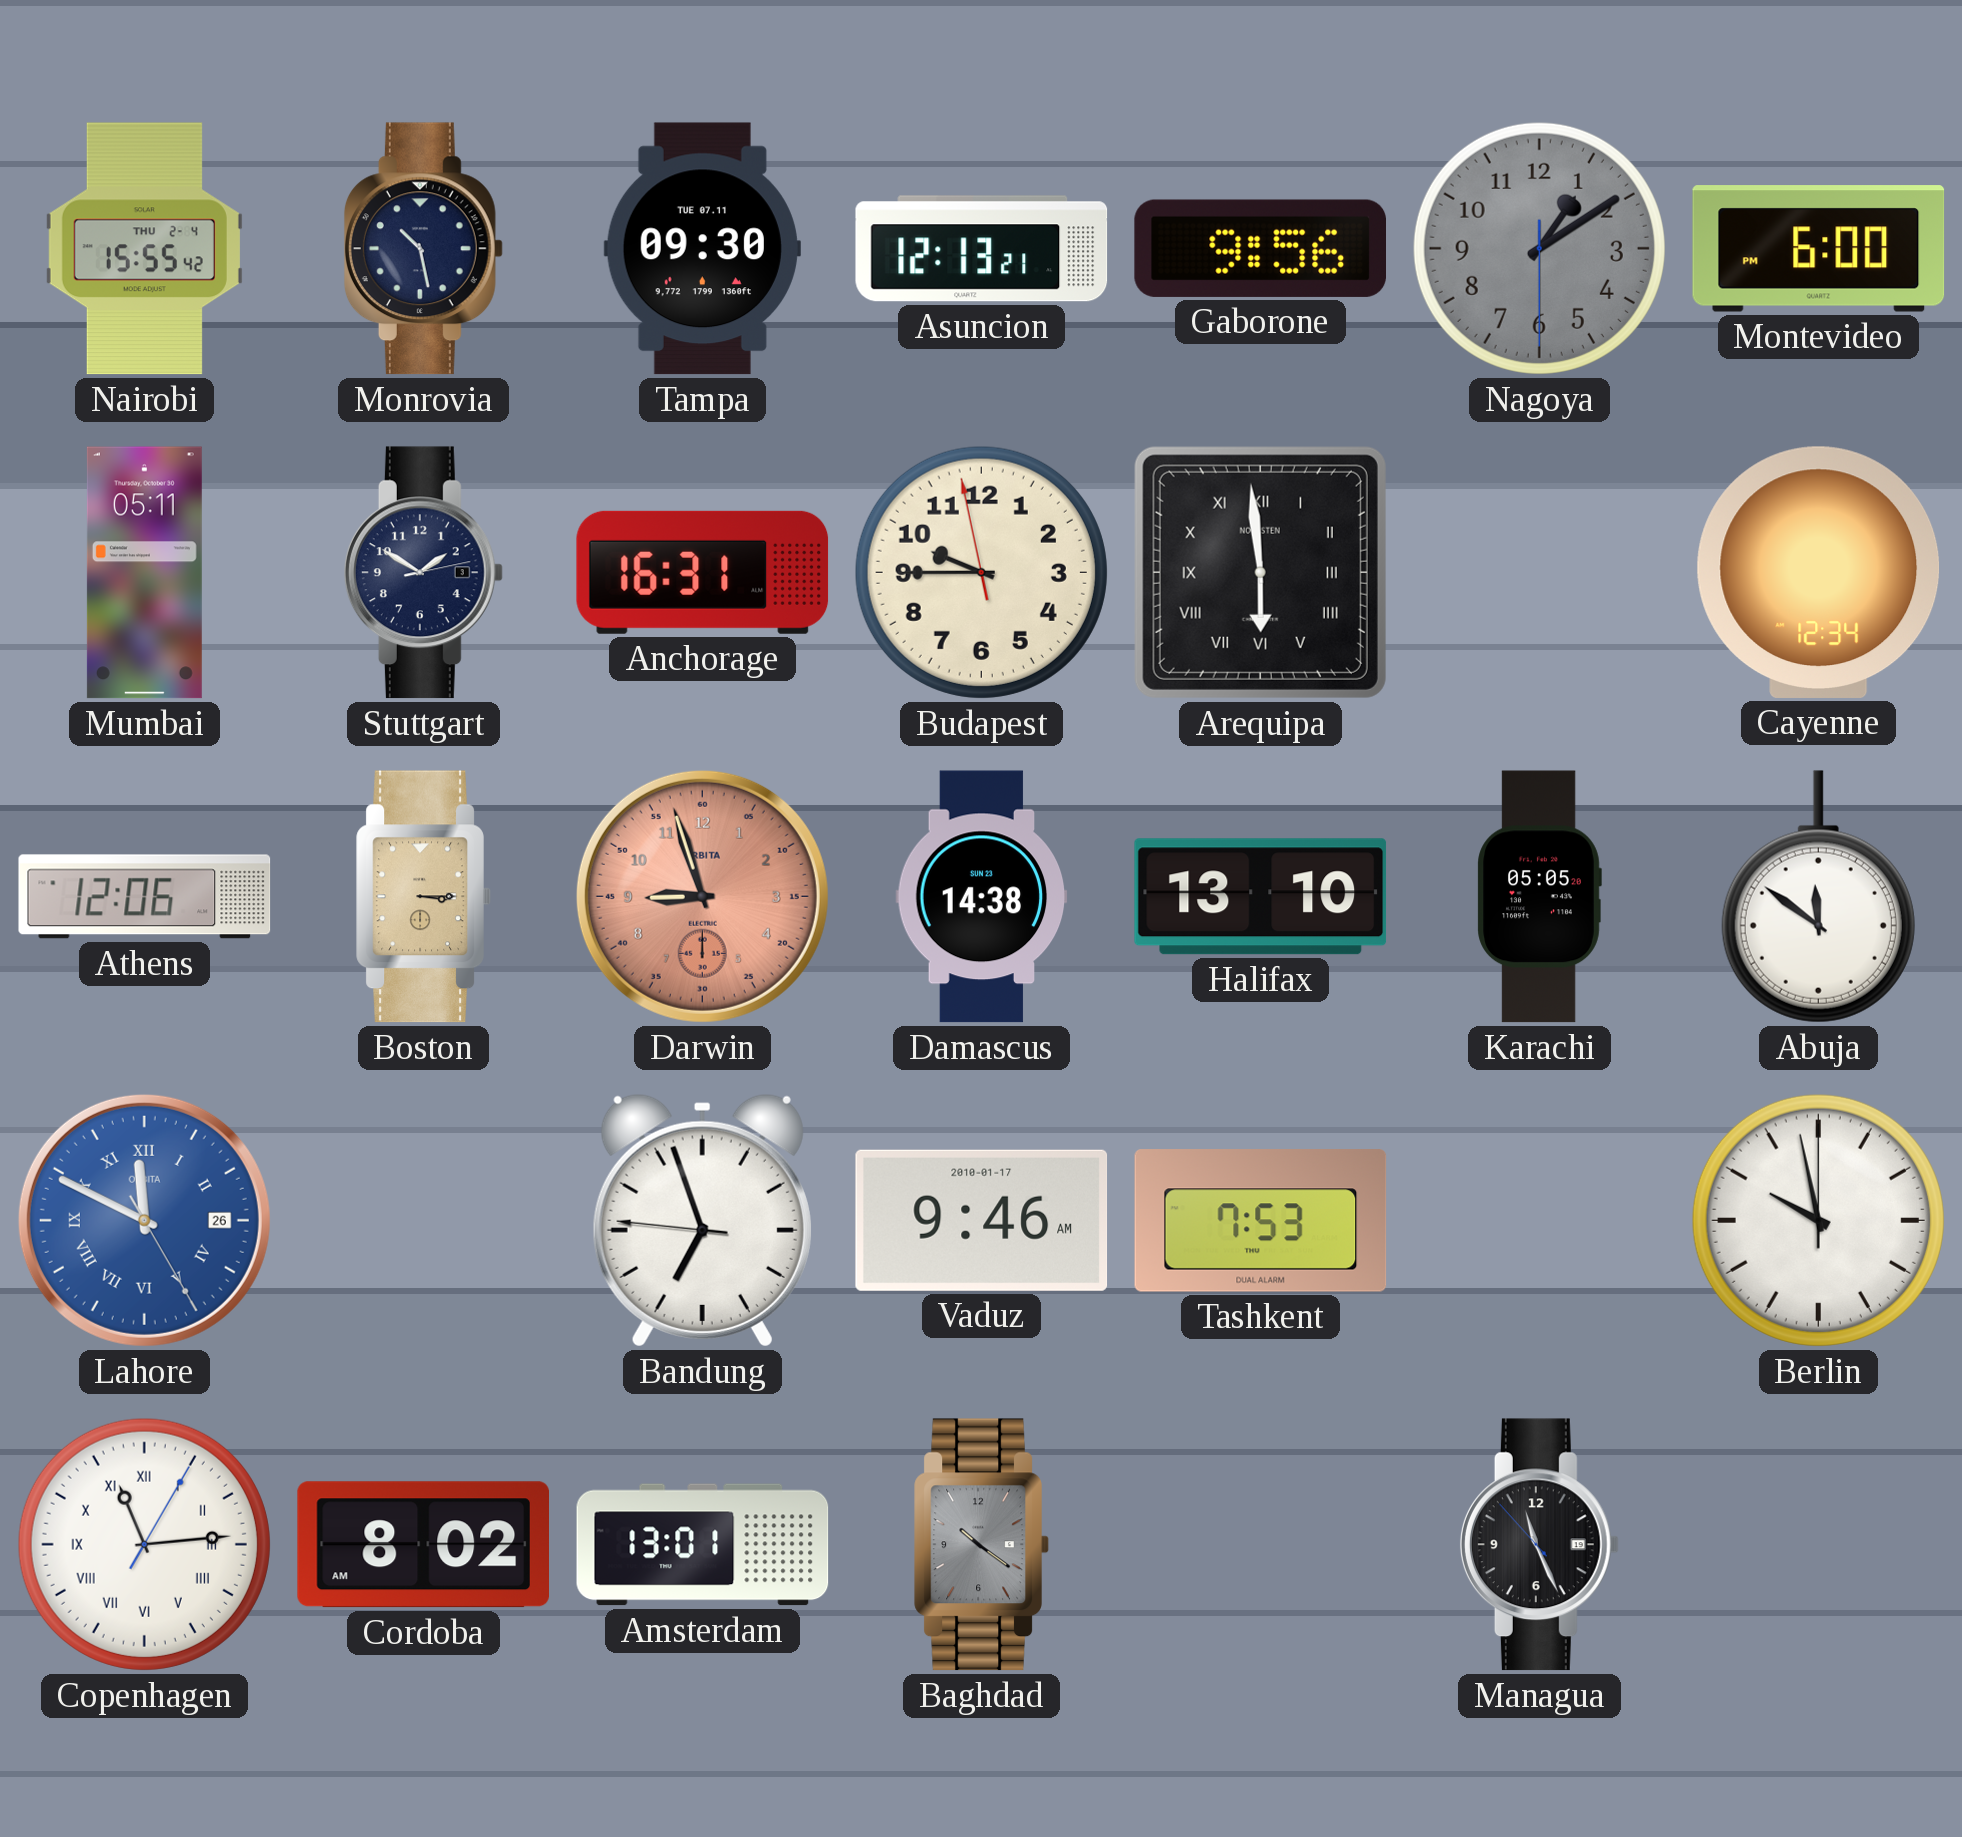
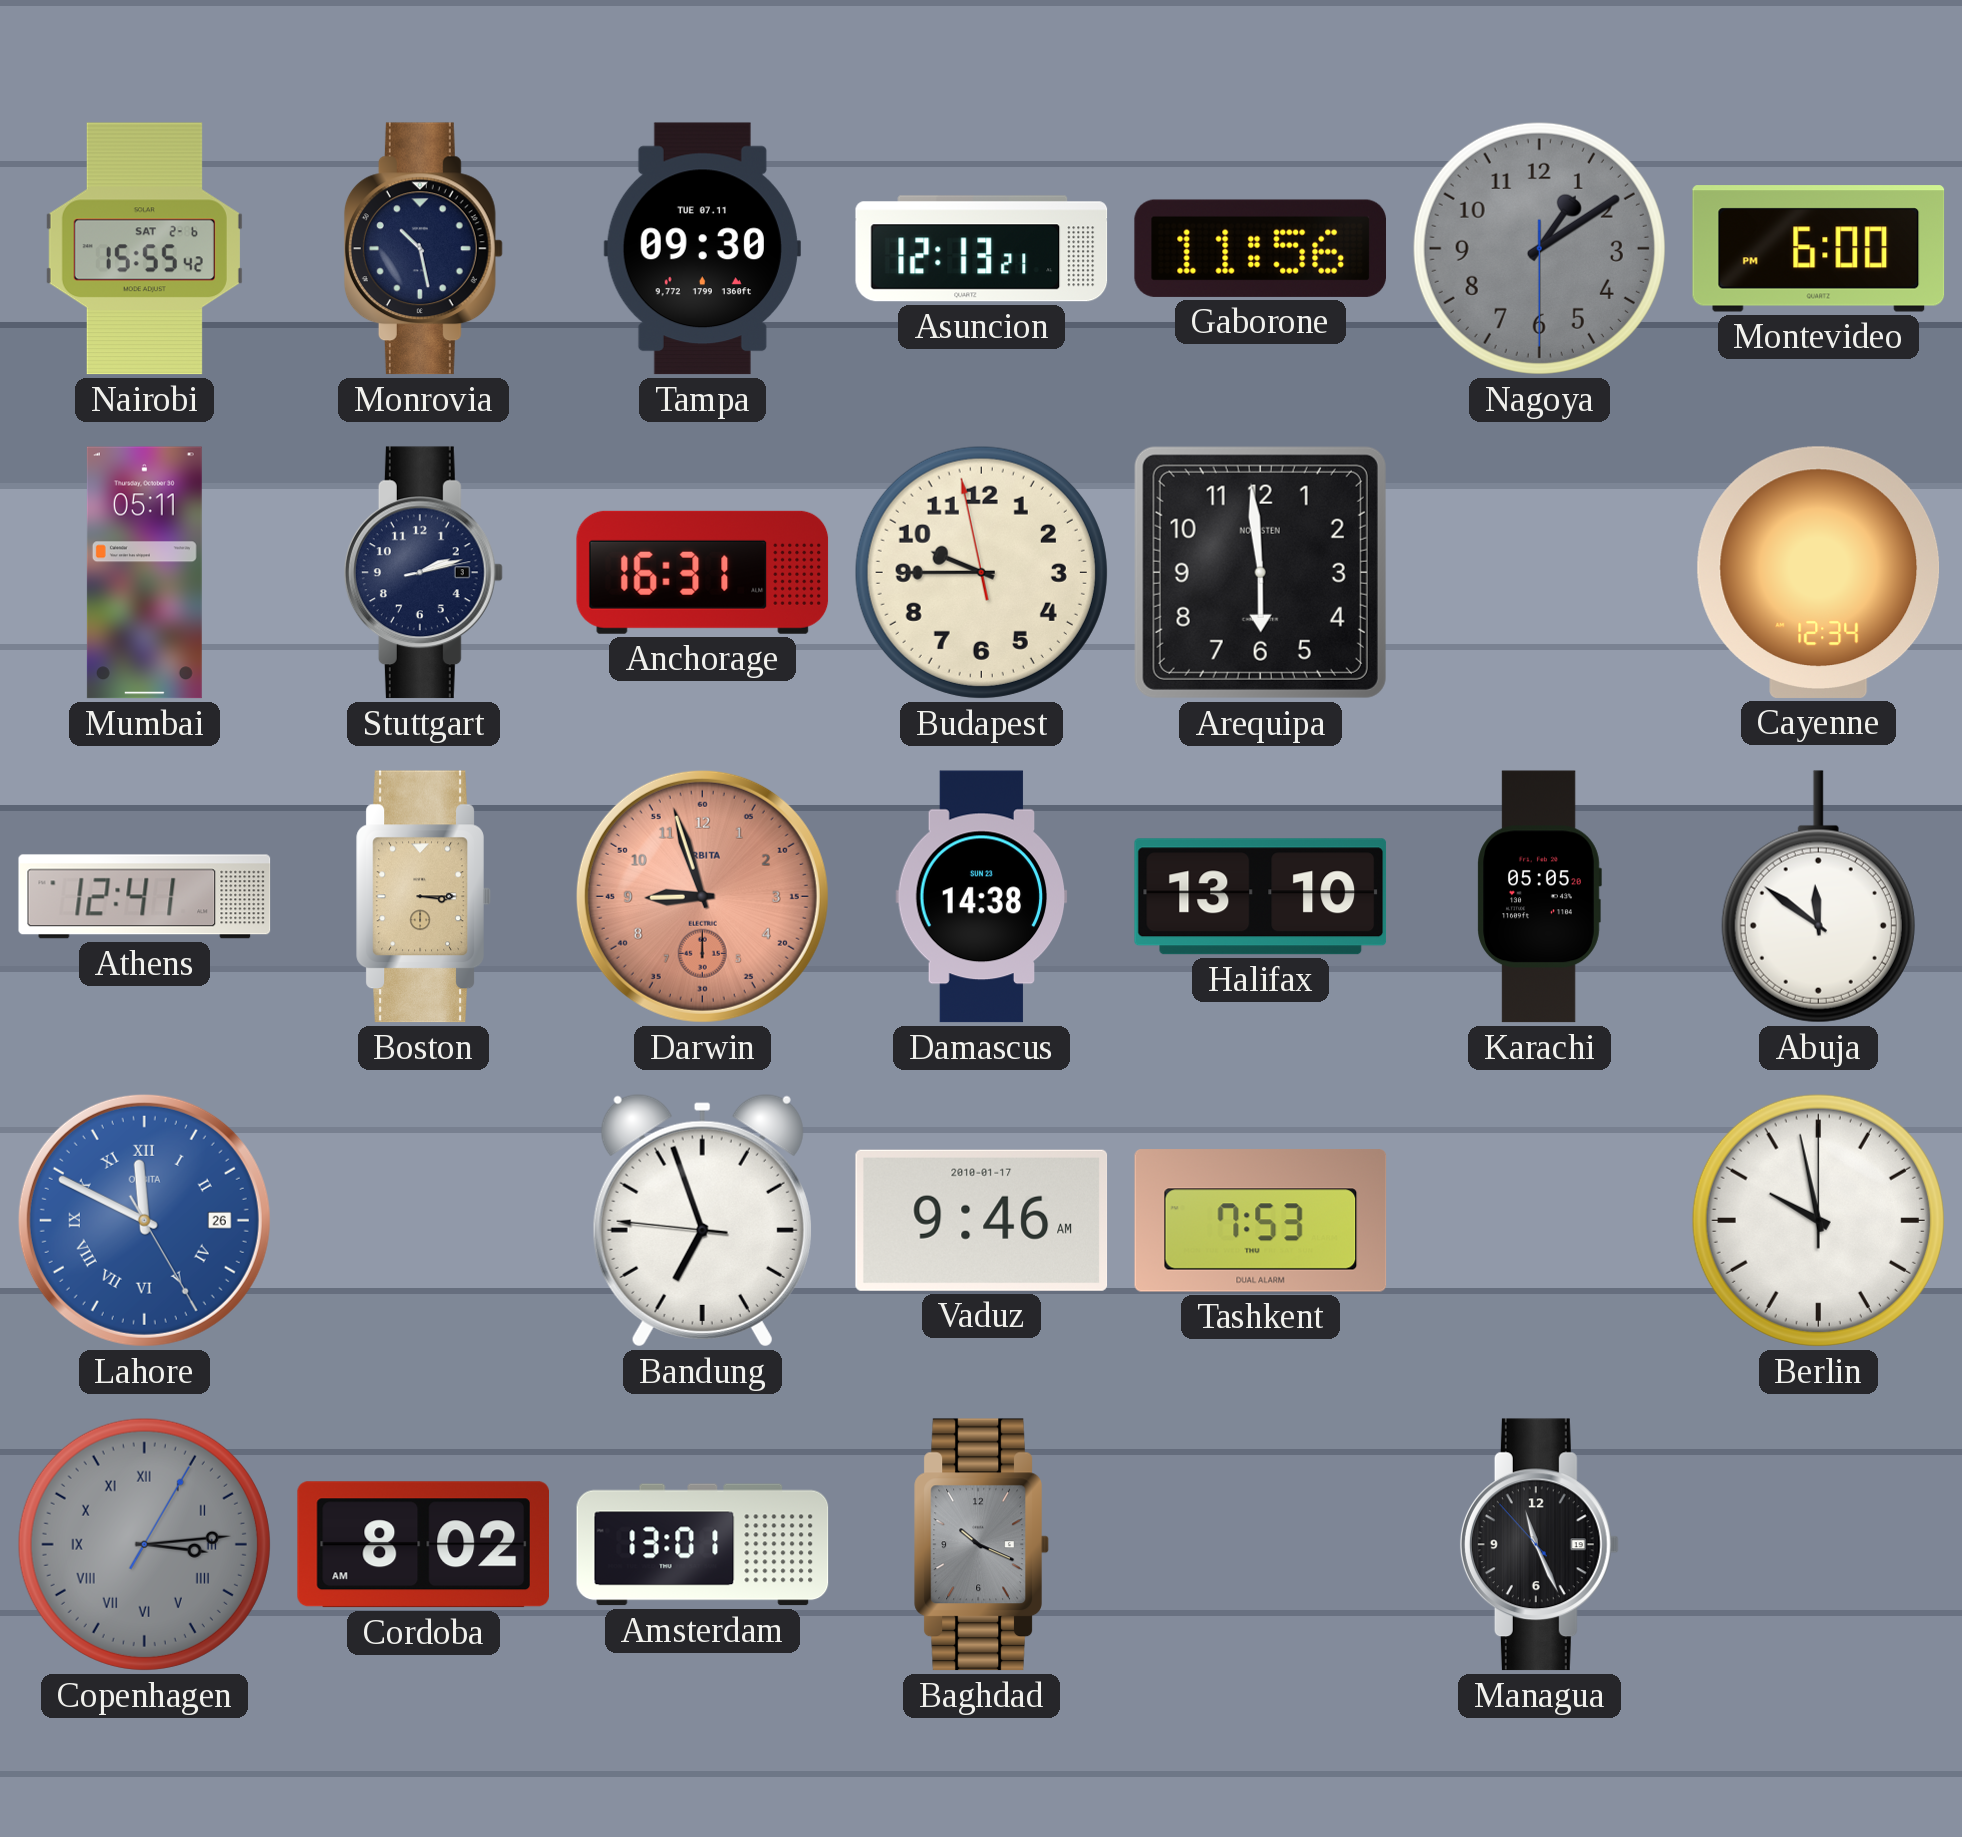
Nairobi date: THU 2-4 -> SAT 2-6
Gaborone: 9:56 -> 11:56
Stuttgart: 1:50 -> 2:12
Arequipa numerals: Roman -> Arabic
Athens: 12:06 -> 12:41
Copenhagen: 11:14 -> 3:14
Copenhagen dial: white -> grey
Baghdad: 10:21 -> 10:19
